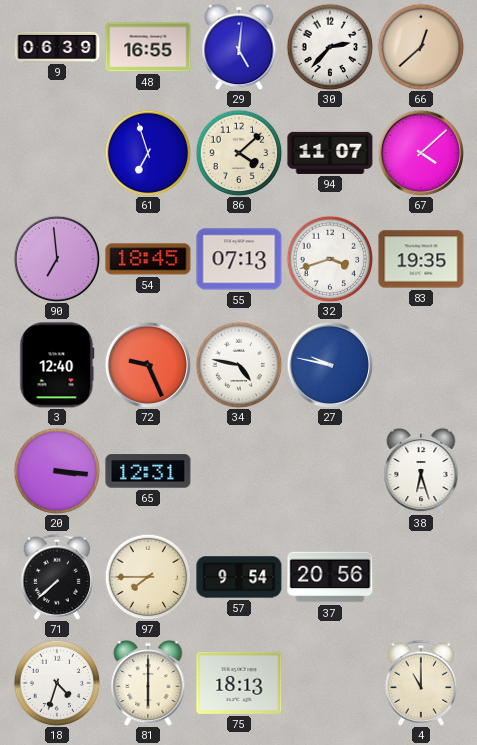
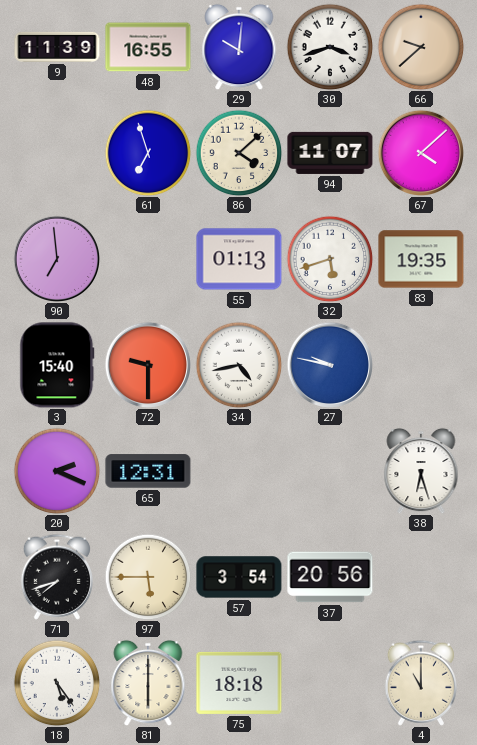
9: 06:39 -> 11:39
29: 5:01 -> 10:01
30: 2:37 -> 3:42
66: 12:38 -> 9:38
54: 18:45 -> none
55: 07:13 -> 01:13
32: 3:42 -> 5:42
3: 12:40 -> 15:40
72: 9:26 -> 9:30
34: 4:47 -> 4:43
20: 3:16 -> 2:19
71: 7:38 -> 7:42
97: 7:45 -> 5:45
57: 9:54 -> 3:54
18: 4:33 -> 5:24
75: 18:13 -> 18:18
